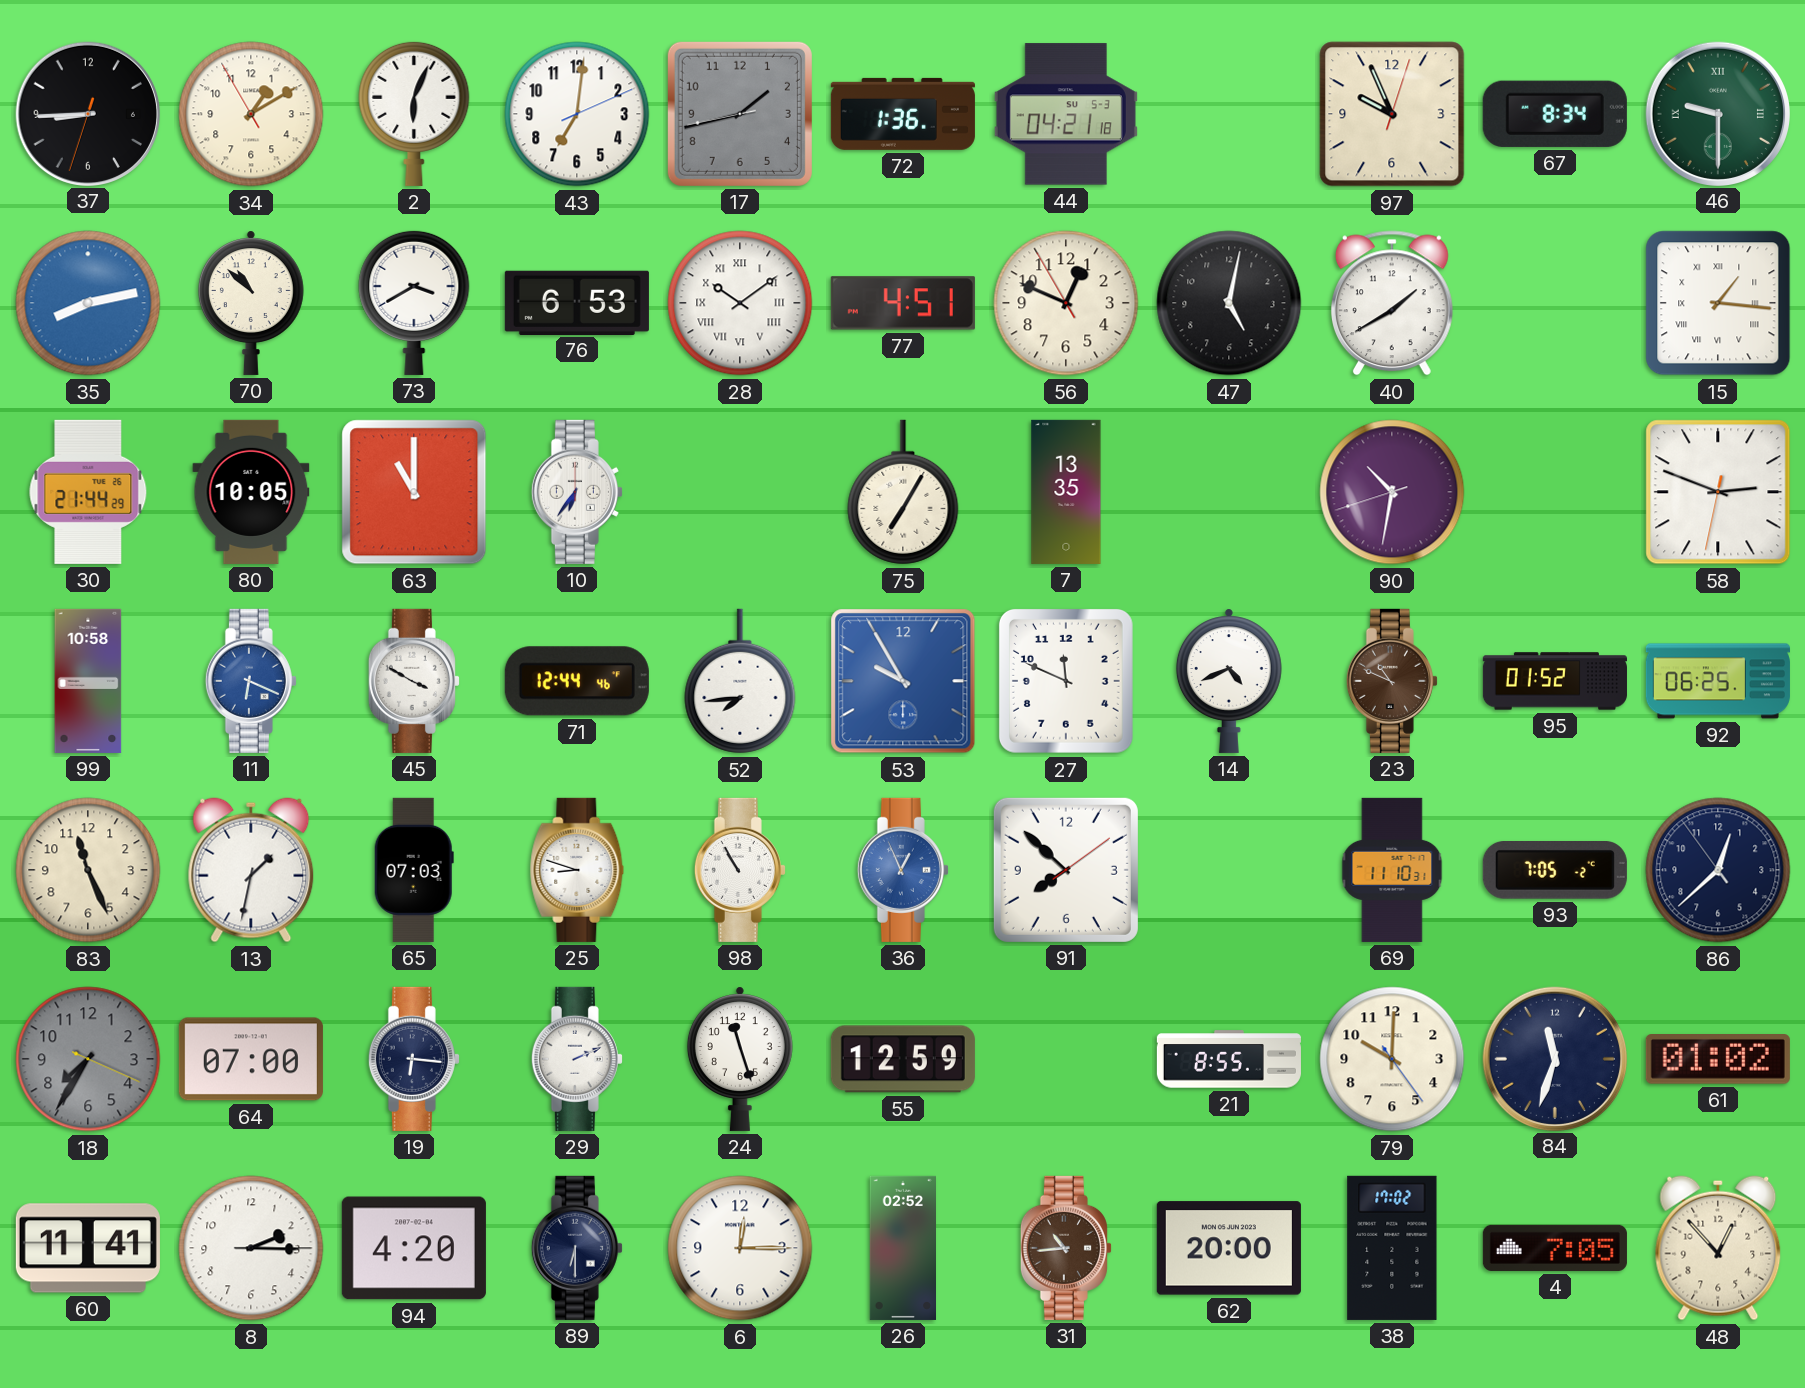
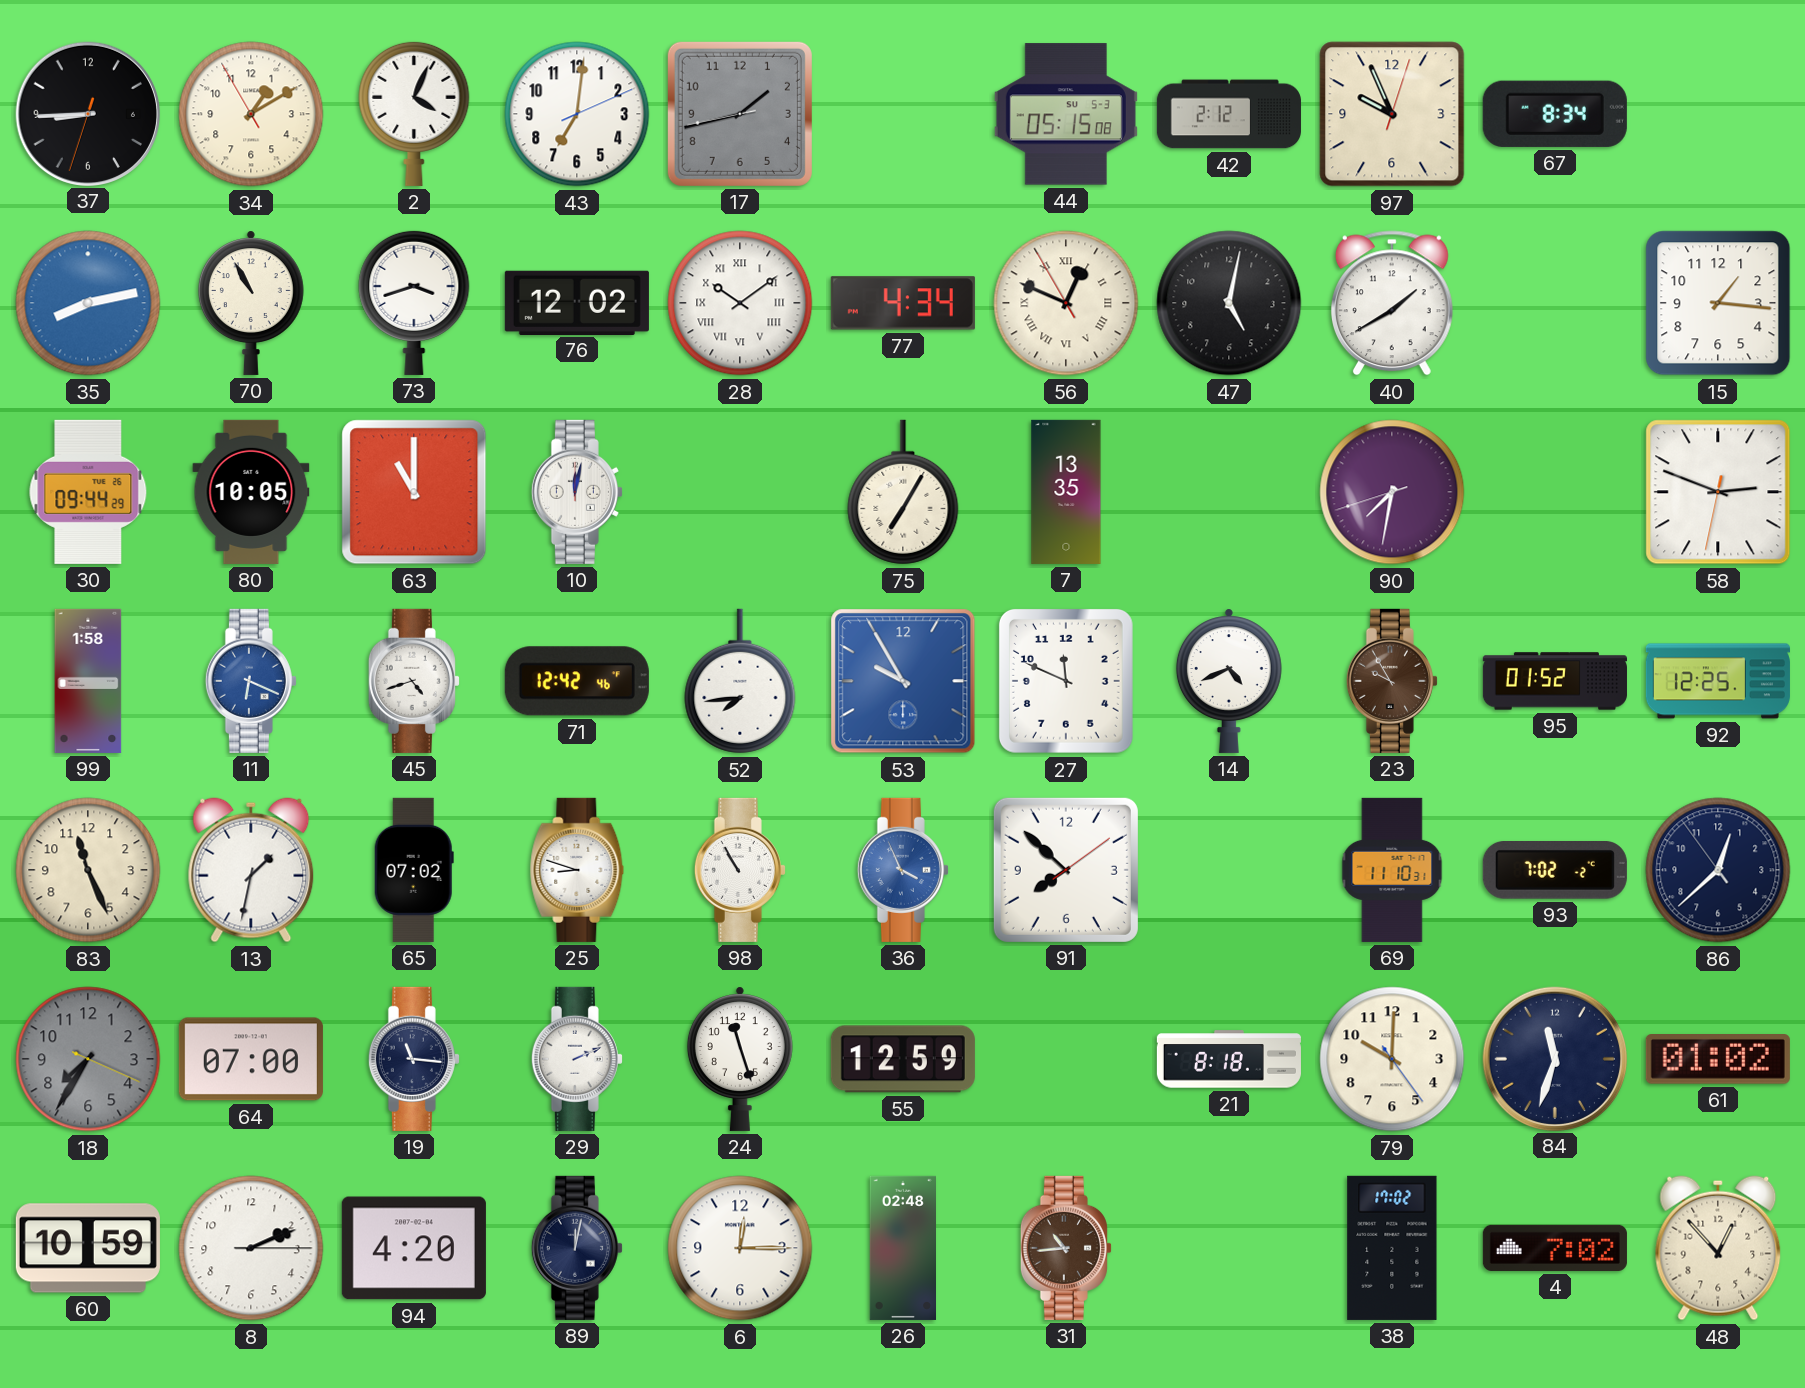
2: 6:04 -> 4:04
72: 1:36 -> none
44: 04:21 -> 05:15
42: none -> 2:12
46: 9:30 -> none
70: 10:52 -> 10:55
73: 3:40 -> 3:42
76: 6:53 -> 12:02
77: 4:51 -> 4:34
56 numerals: Arabic -> Roman
15 numerals: Roman -> Arabic
30: 21:44 -> 09:44
10: 6:36 -> 12:02
90: 10:31 -> 7:31
99: 10:58 -> 1:58
45: 3:50 -> 4:42
71: 12:44 -> 12:42
23: 10:49 -> 9:55
92: 06:25 -> 12:25
65: 07:03 -> 07:02
36: 12:56 -> 3:56
93: 7:05 -> 7:02
19: 6:16 -> 11:16
21: 8:55 -> 8:18
60: 11:41 -> 10:59
8: 2:15 -> 2:11
89: 6:30 -> 12:02
26: 02:52 -> 02:48
62: 20:00 -> none
4: 7:05 -> 7:02
